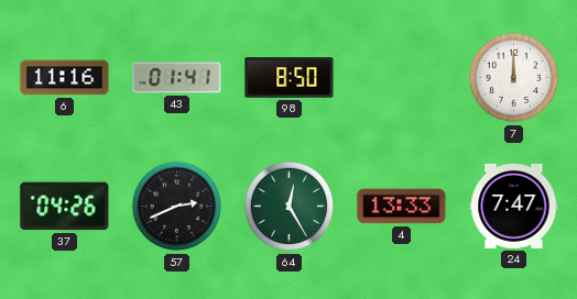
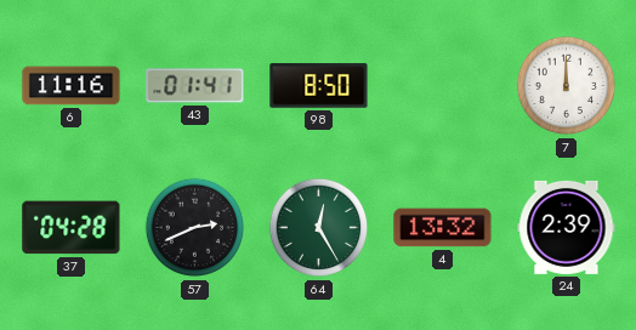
37: 04:26 -> 04:28
4: 13:33 -> 13:32
24: 7:47 -> 2:39
